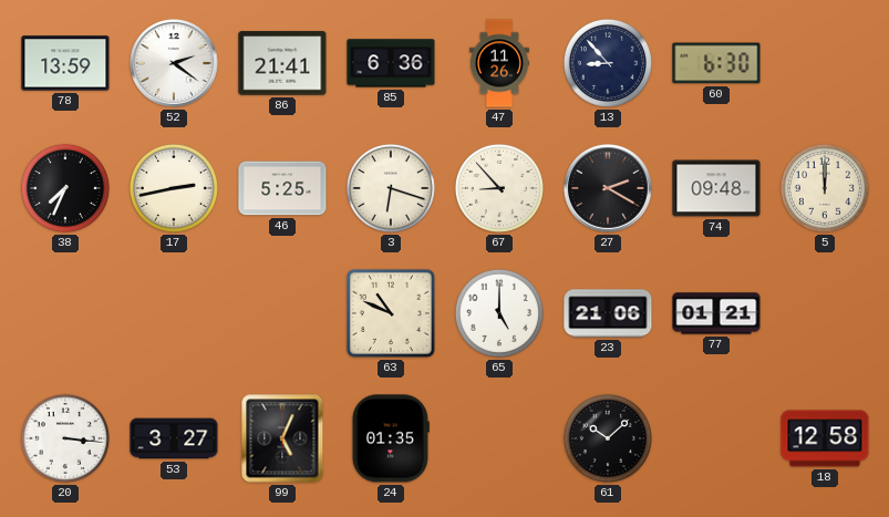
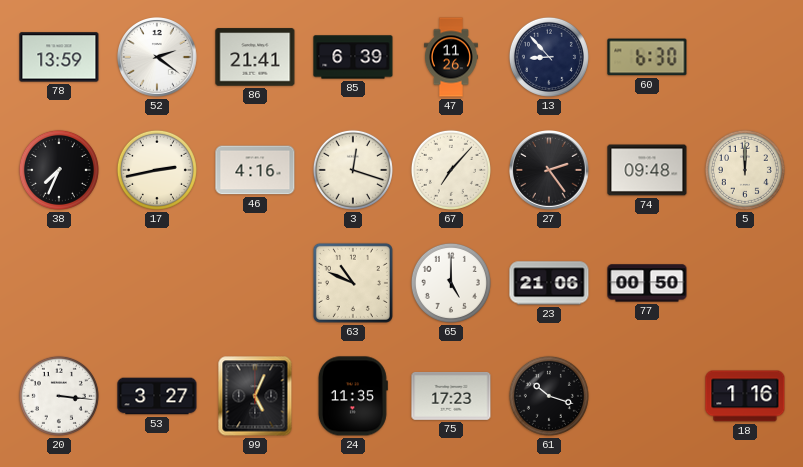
85: 6:36 -> 6:39
46: 5:25 -> 4:16
3: 6:18 -> 12:18
67: 8:53 -> 7:07
27: 2:20 -> 2:24
77: 01:21 -> 00:50
24: 01:35 -> 11:35
75: none -> 17:23
61: 10:08 -> 10:18
18: 12:58 -> 1:16
